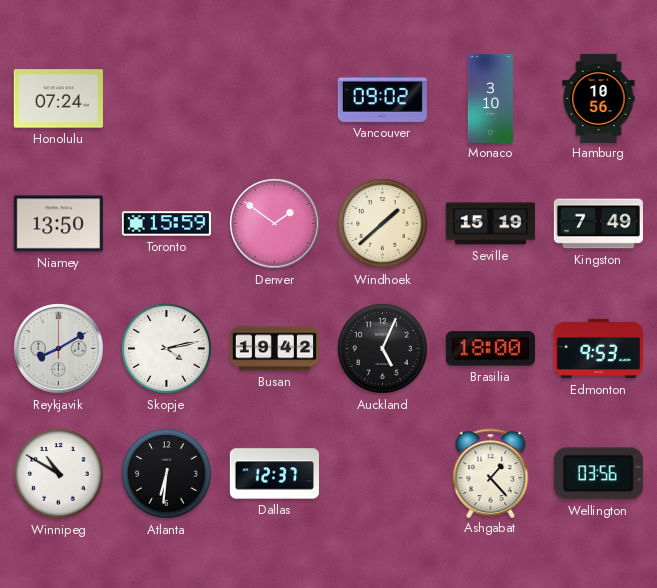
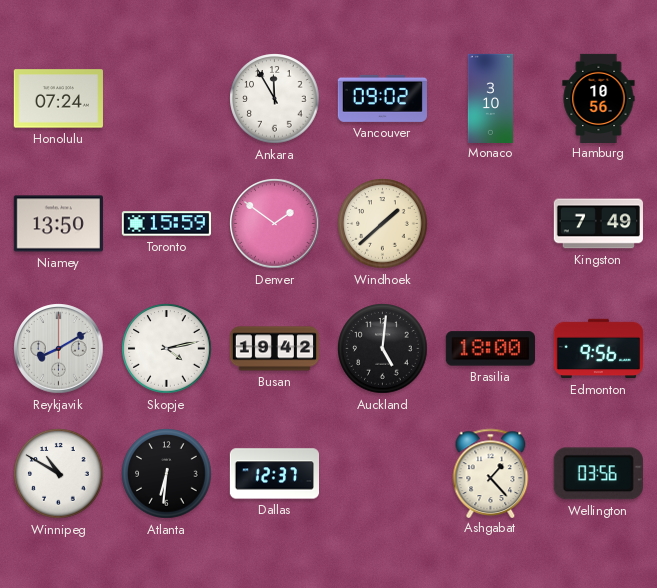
Ankara: none -> 11:55
Seville: 15:19 -> none
Auckland: 5:04 -> 5:01
Edmonton: 9:53 -> 9:56
